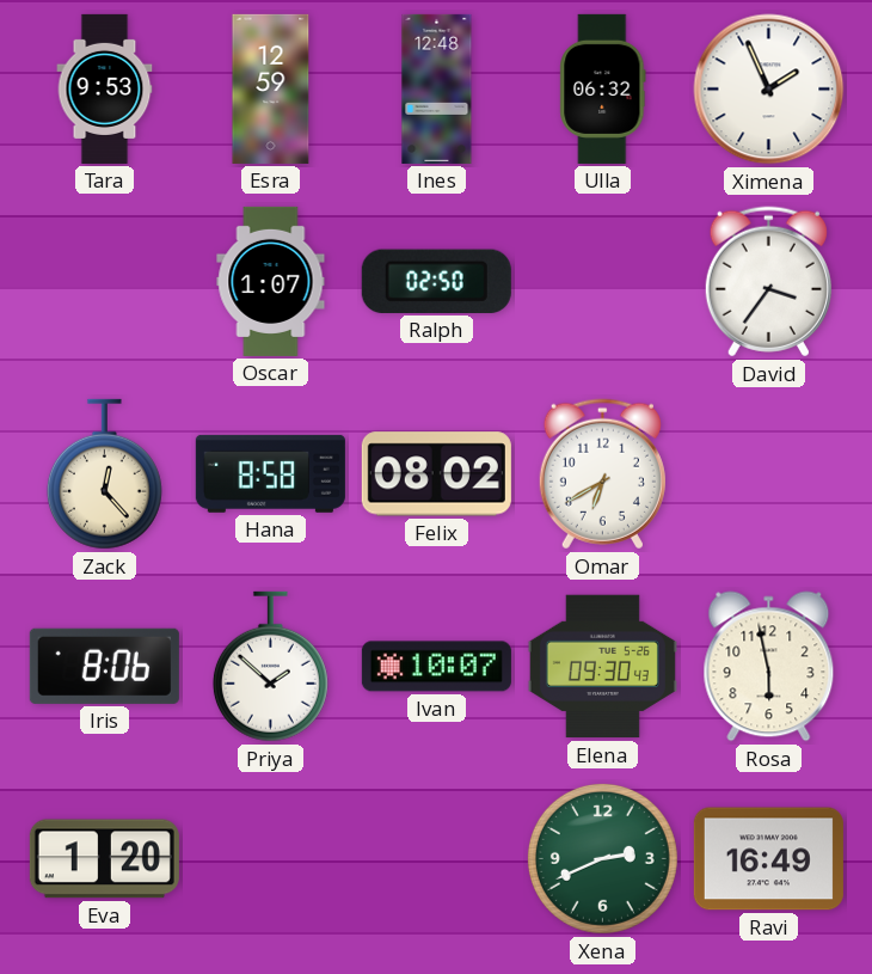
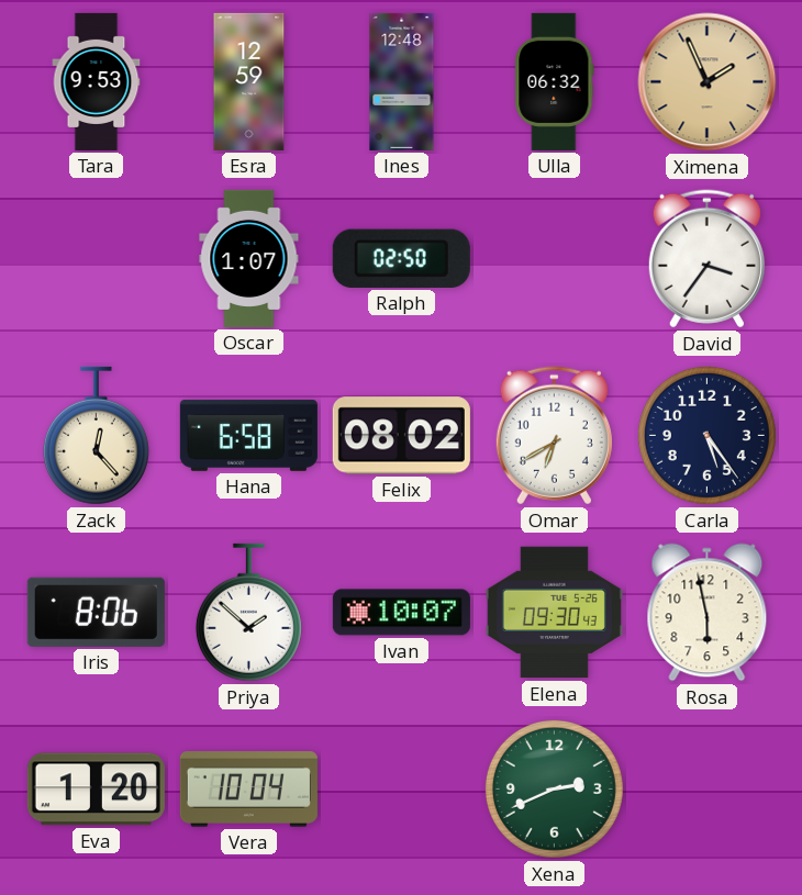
Ximena dial: white -> champagne
Hana: 8:58 -> 6:58
Carla: none -> 5:24
Vera: none -> 10:04
Ravi: 16:49 -> none
